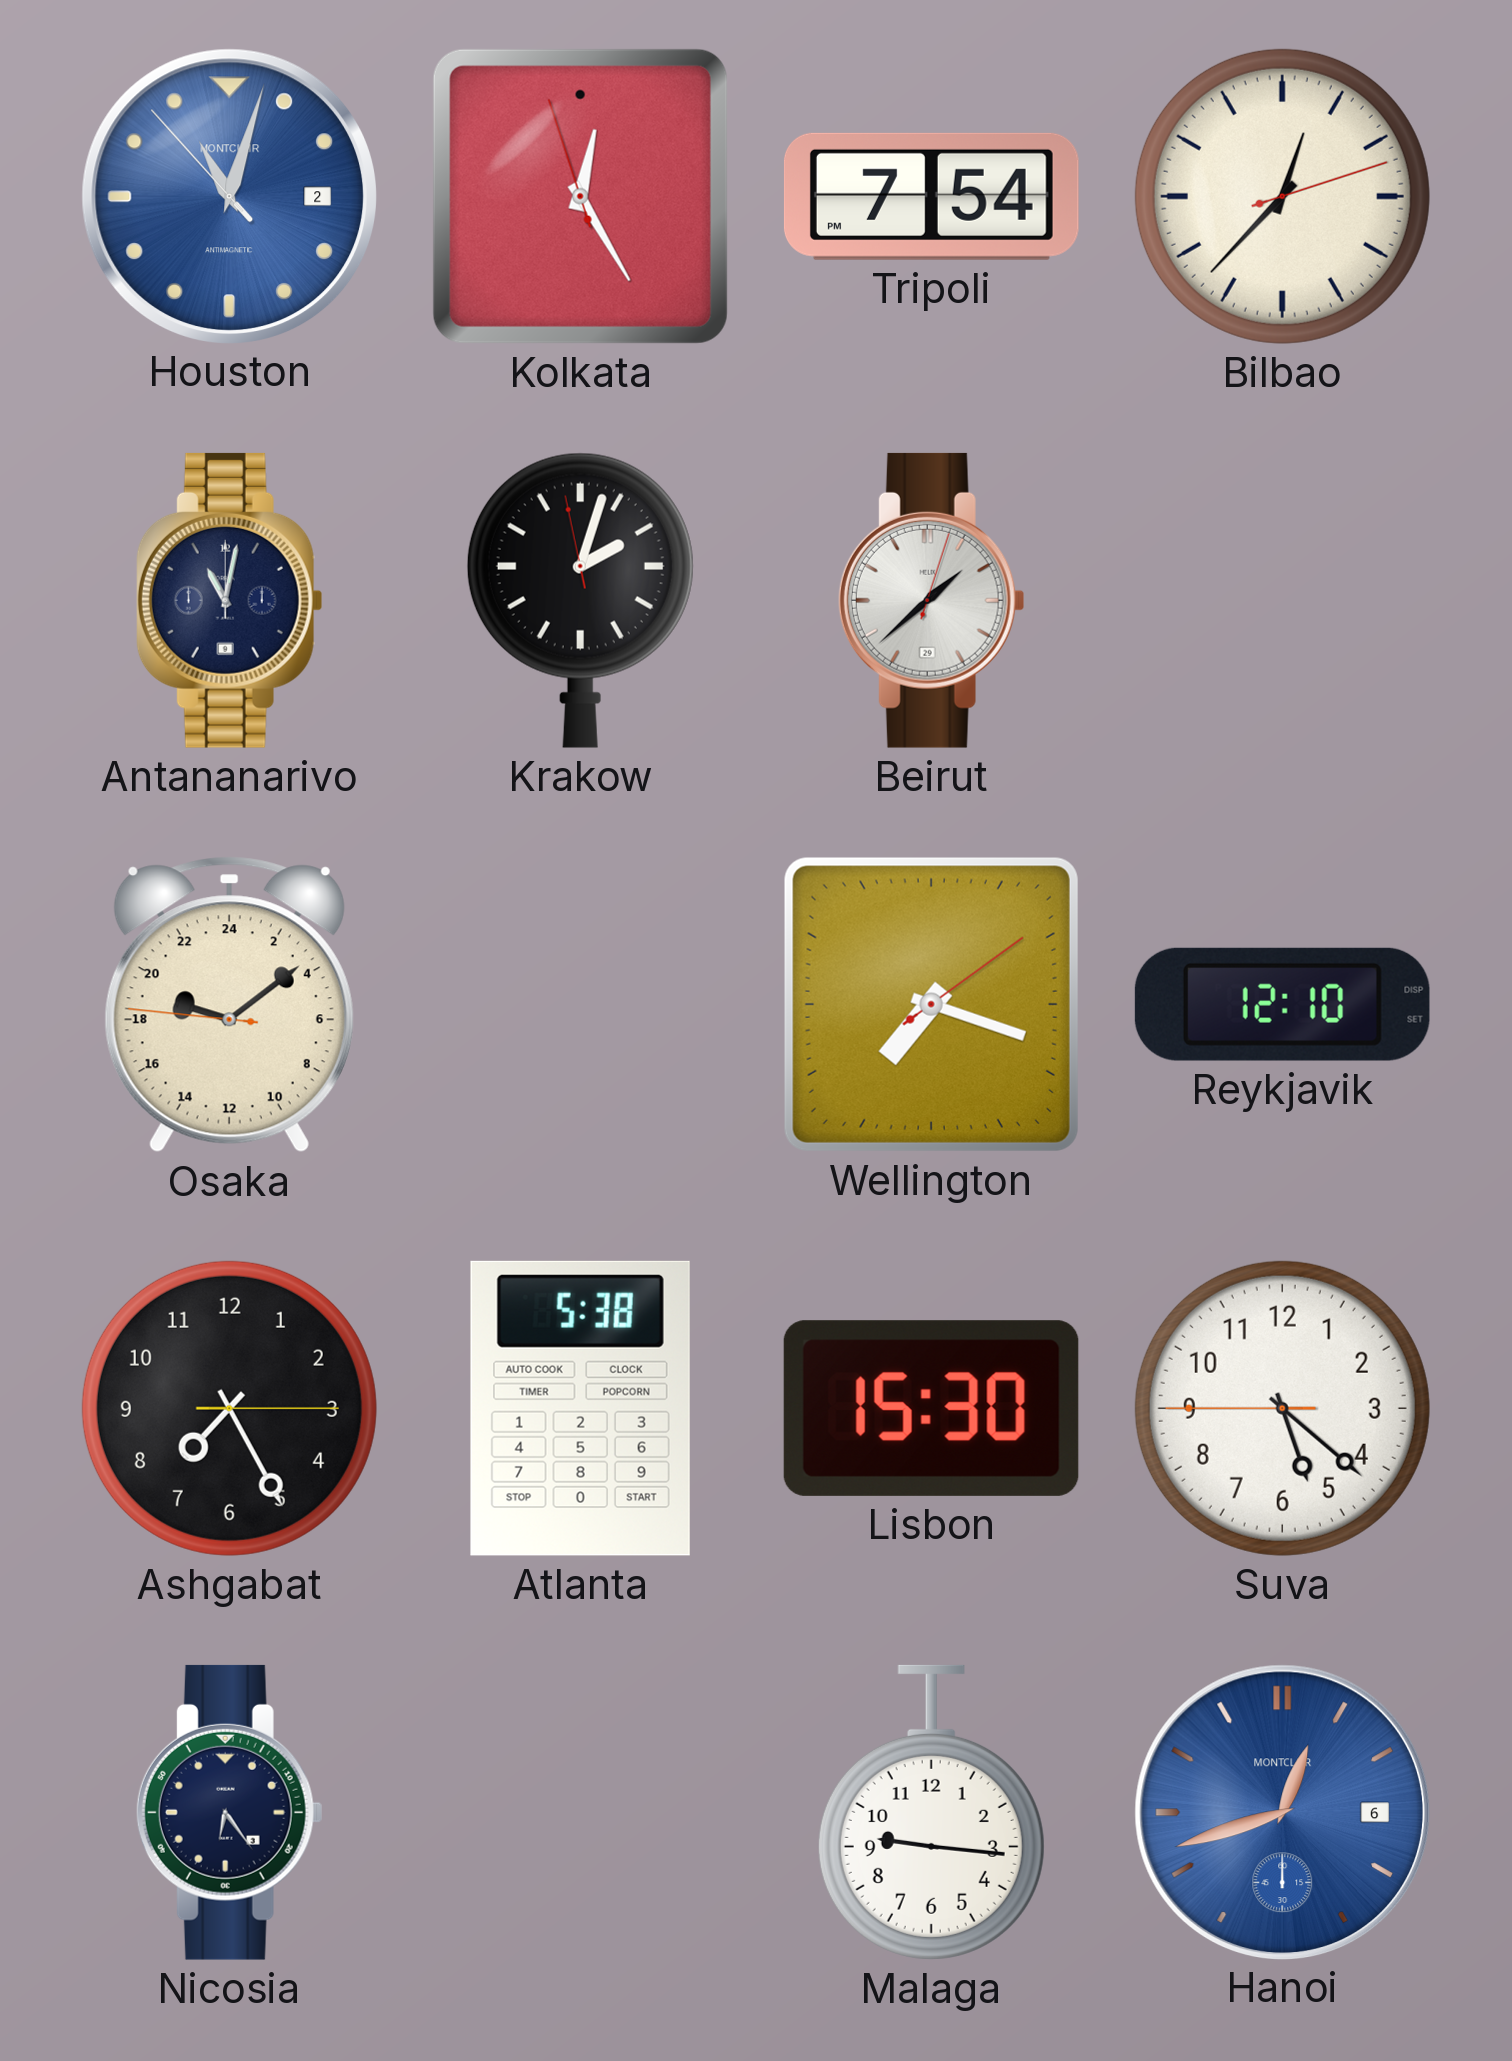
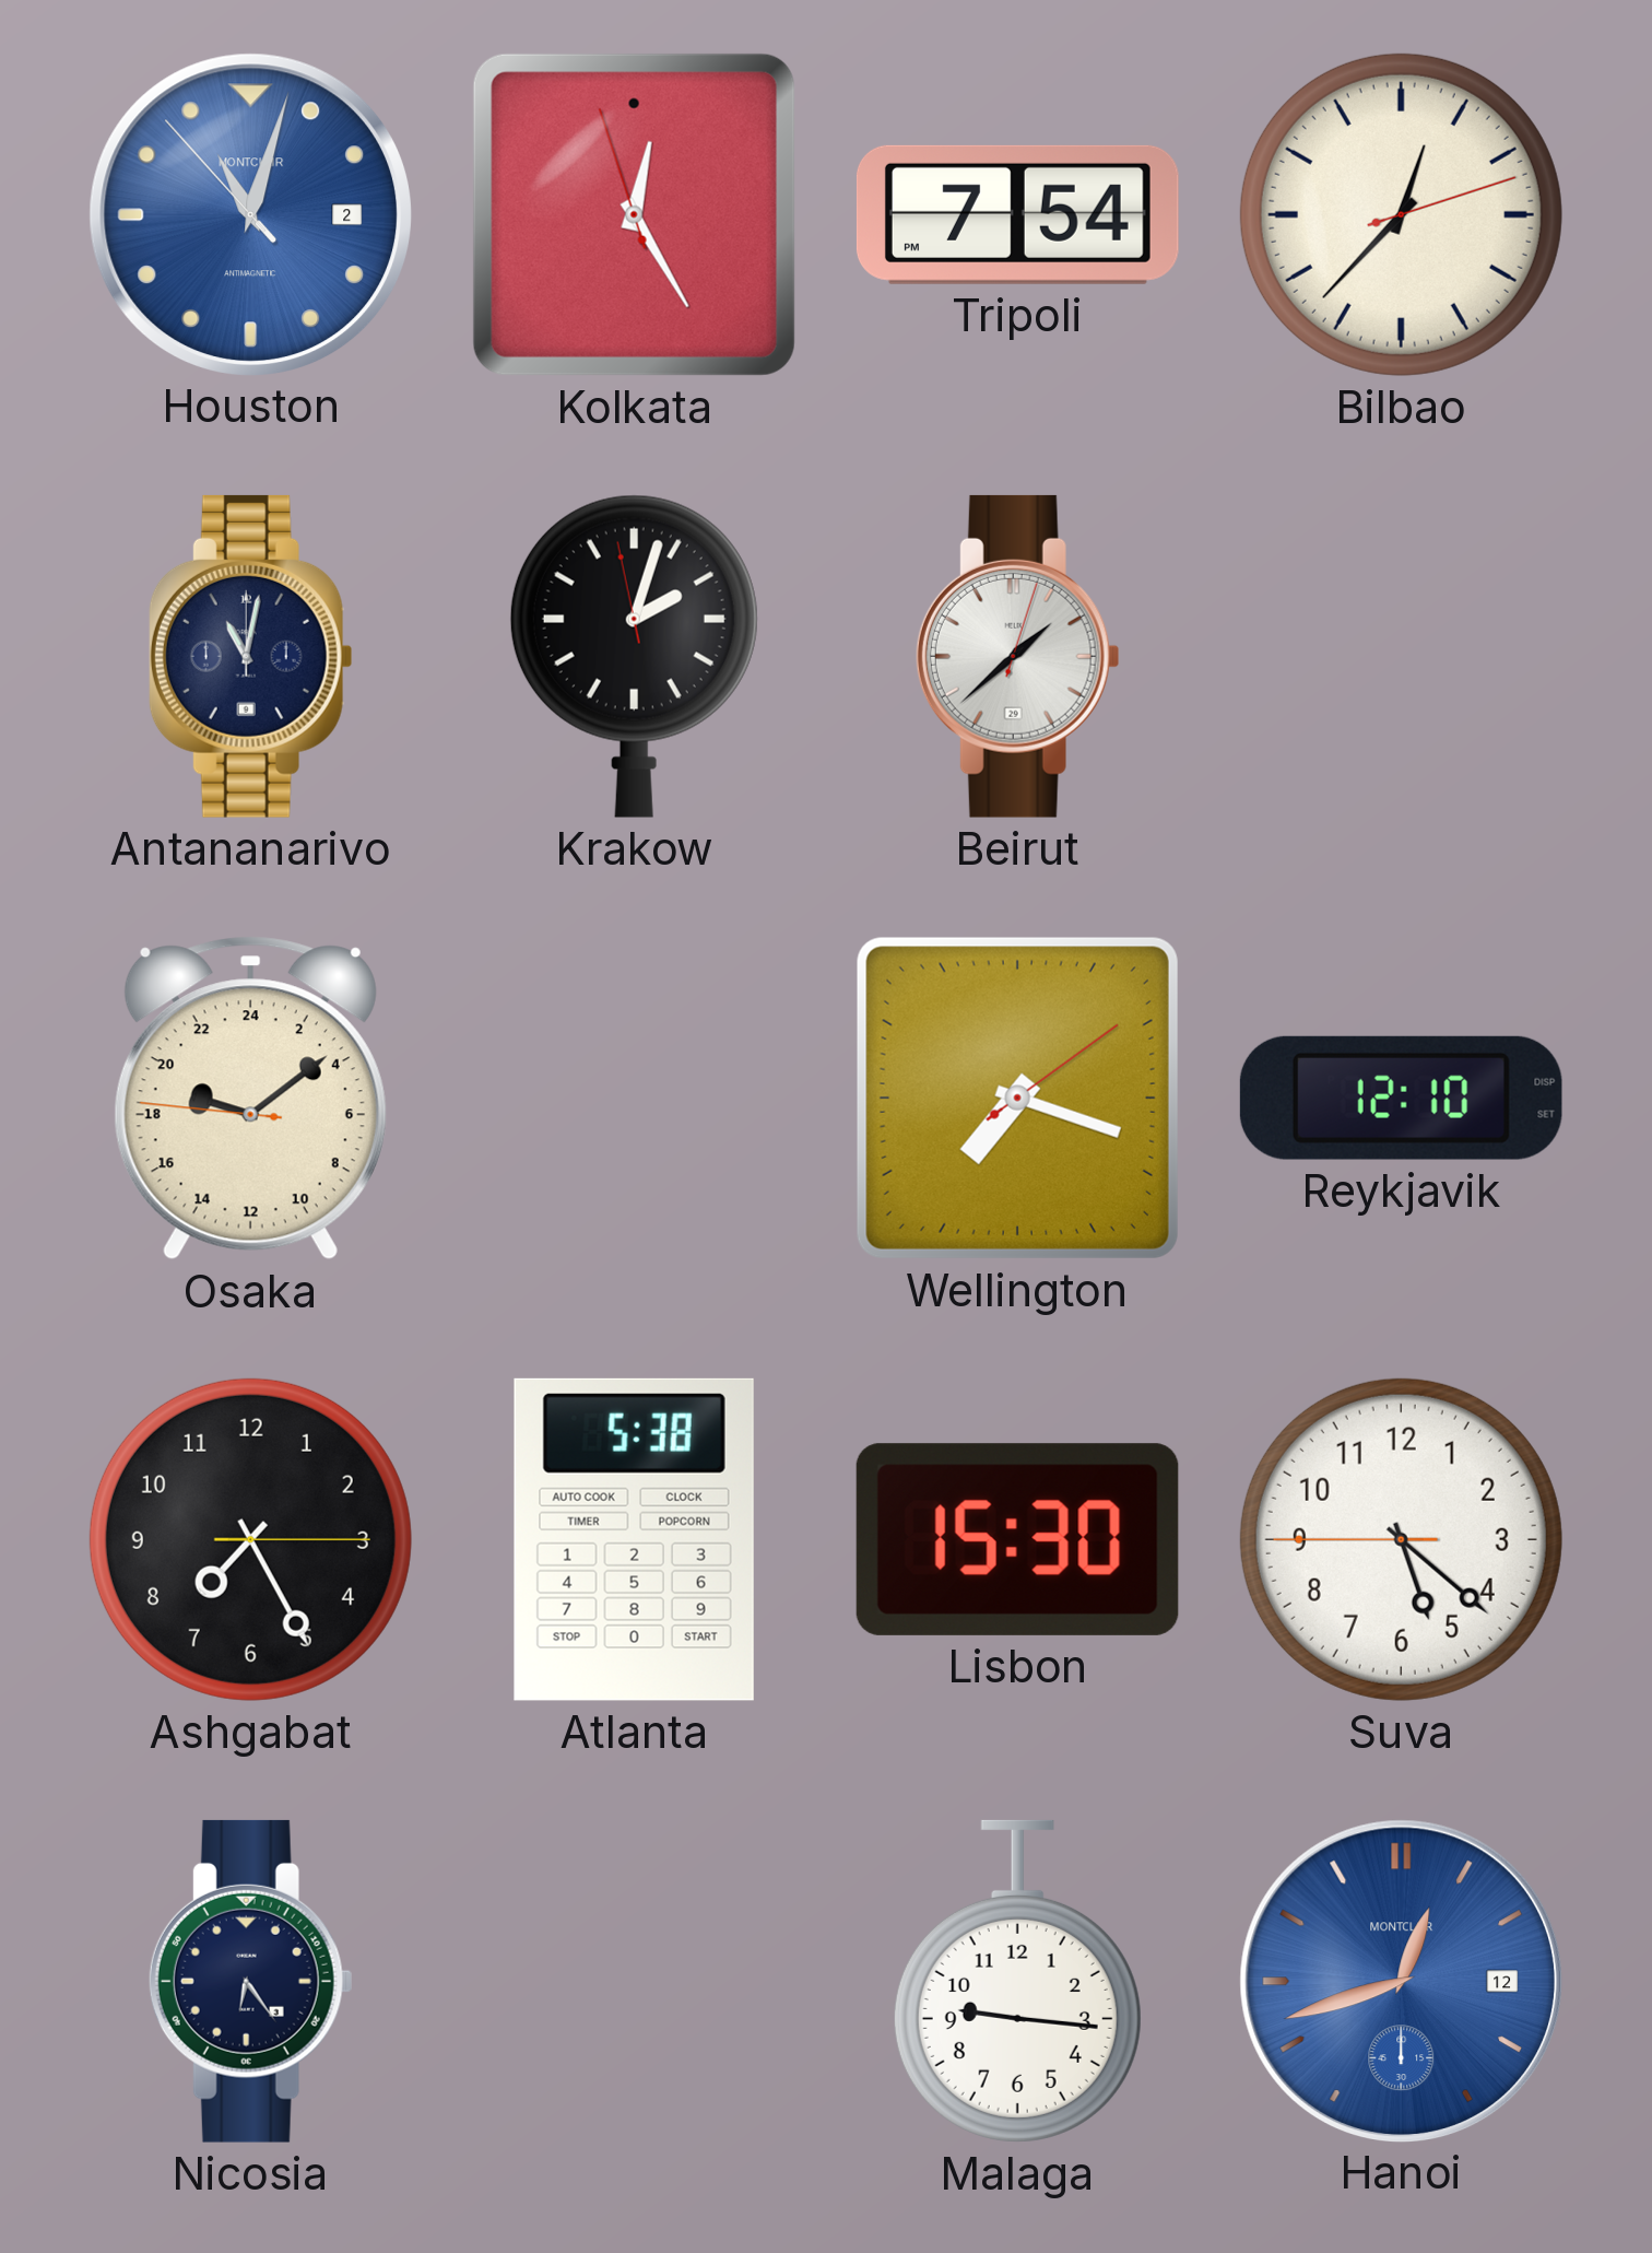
Hanoi date: 6 -> 12
